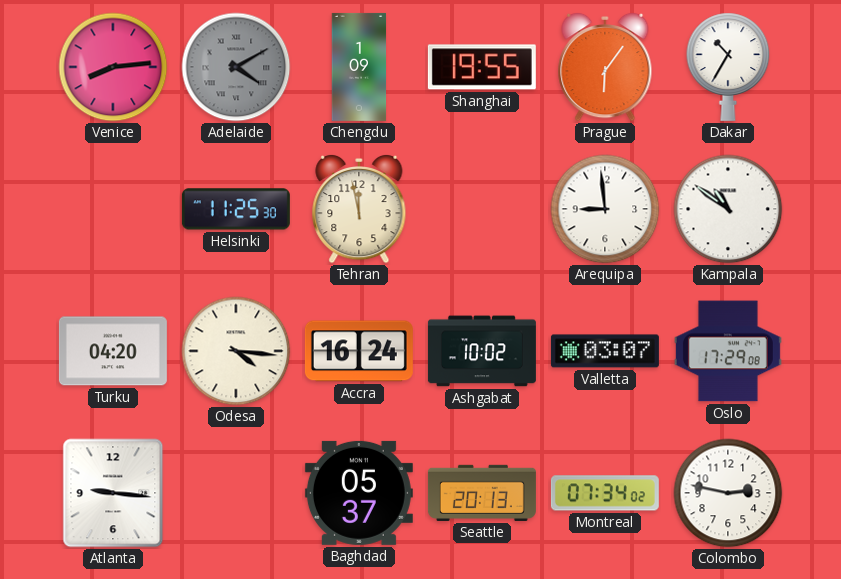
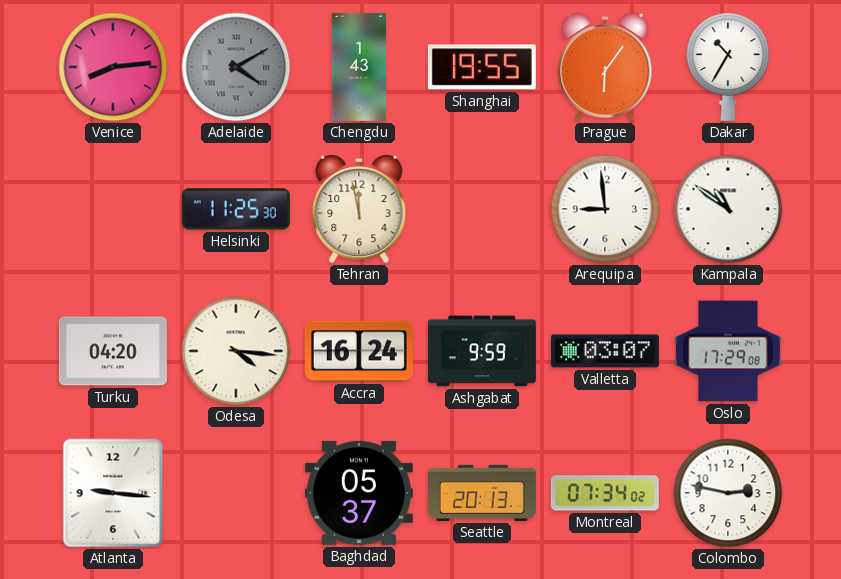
Chengdu: 1:09 -> 1:43
Ashgabat: 10:02 -> 9:59
